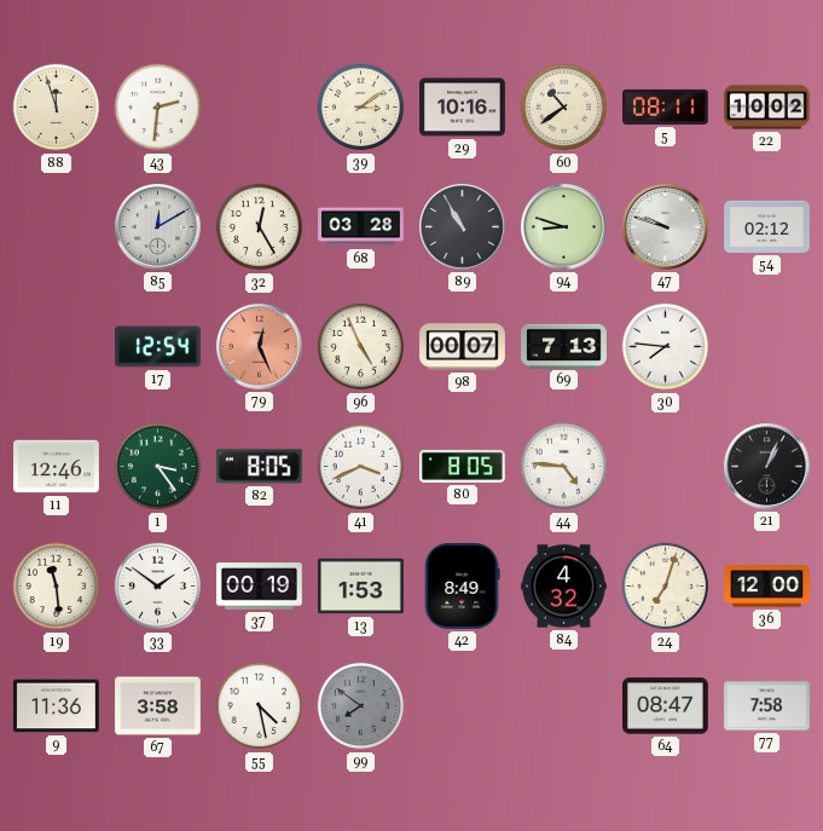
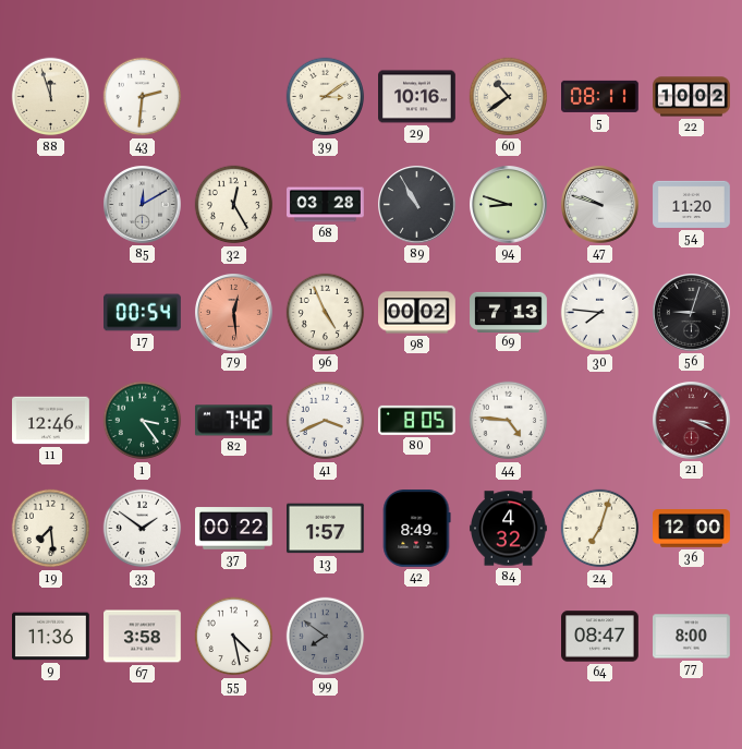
54: 02:12 -> 11:20
17: 12:54 -> 00:54
79: 12:26 -> 12:29
98: 00:07 -> 00:02
56: none -> 9:03
82: 8:05 -> 7:42
21: 1:04 -> 3:19
21 dial: black -> burgundy
19: 11:29 -> 7:29
37: 00:19 -> 00:22
13: 1:53 -> 1:57
77: 7:58 -> 8:00
